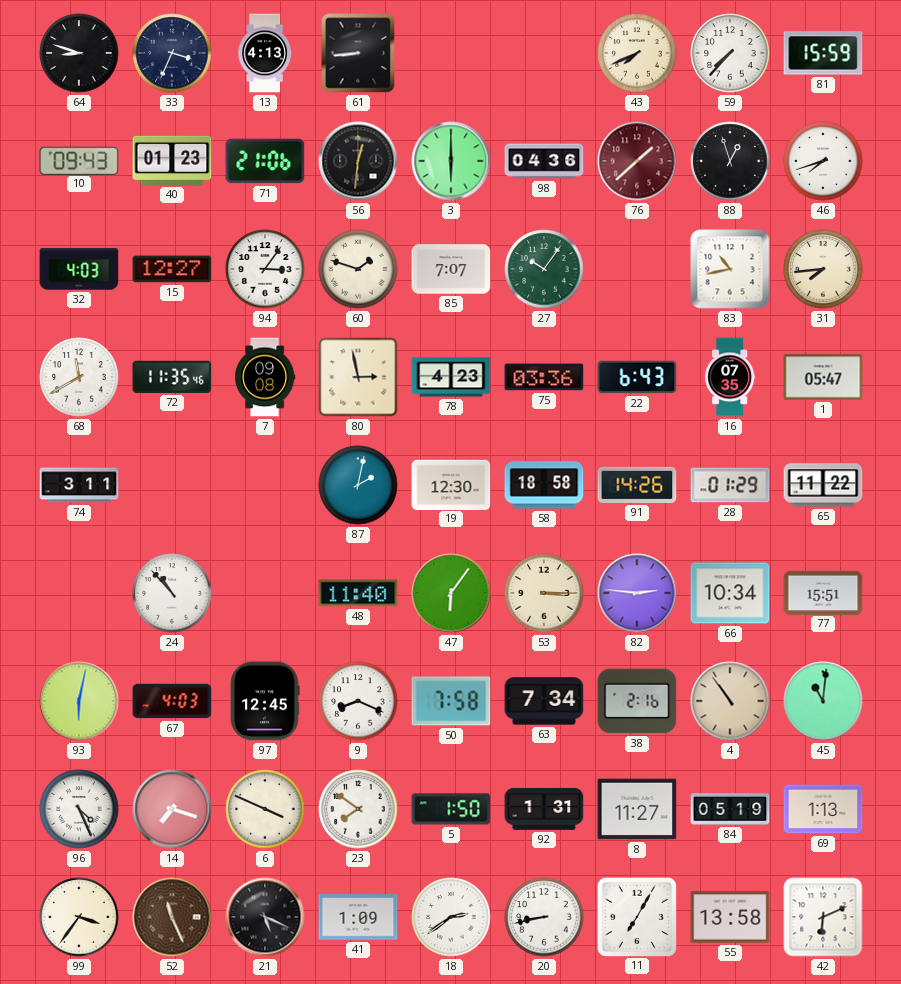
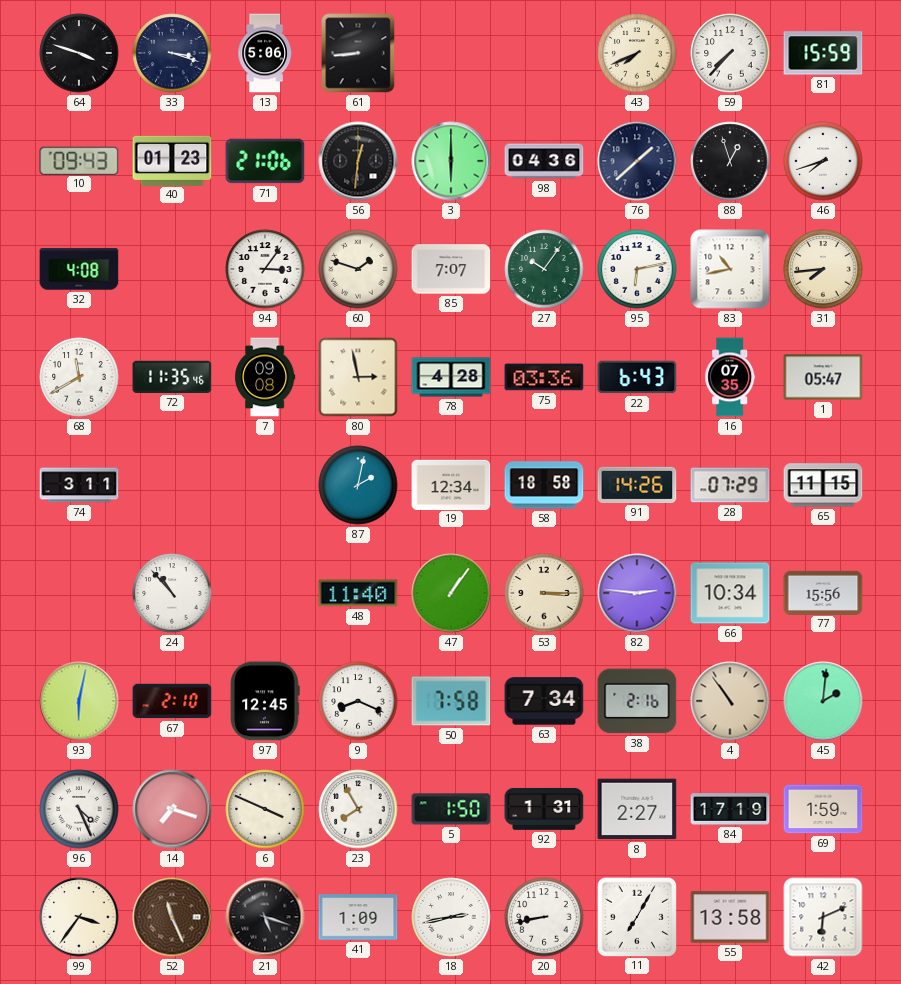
64: 8:48 -> 3:48
33: 3:34 -> 3:18
13: 4:13 -> 5:06
76 dial: burgundy -> navy
32: 4:03 -> 4:08
15: 12:27 -> none
95: none -> 6:13
78: 4:23 -> 4:28
19: 12:30 -> 12:34
28: 01:29 -> 07:29
65: 11:22 -> 11:15
47: 6:06 -> 1:06
77: 15:51 -> 15:56
67: 4:03 -> 2:10
45: 11:01 -> 2:01
23: 7:51 -> 7:55
8: 11:27 -> 2:27
84: 05:19 -> 17:19
69: 1:13 -> 1:59
21: 5:19 -> 5:18
18: 2:39 -> 2:43
